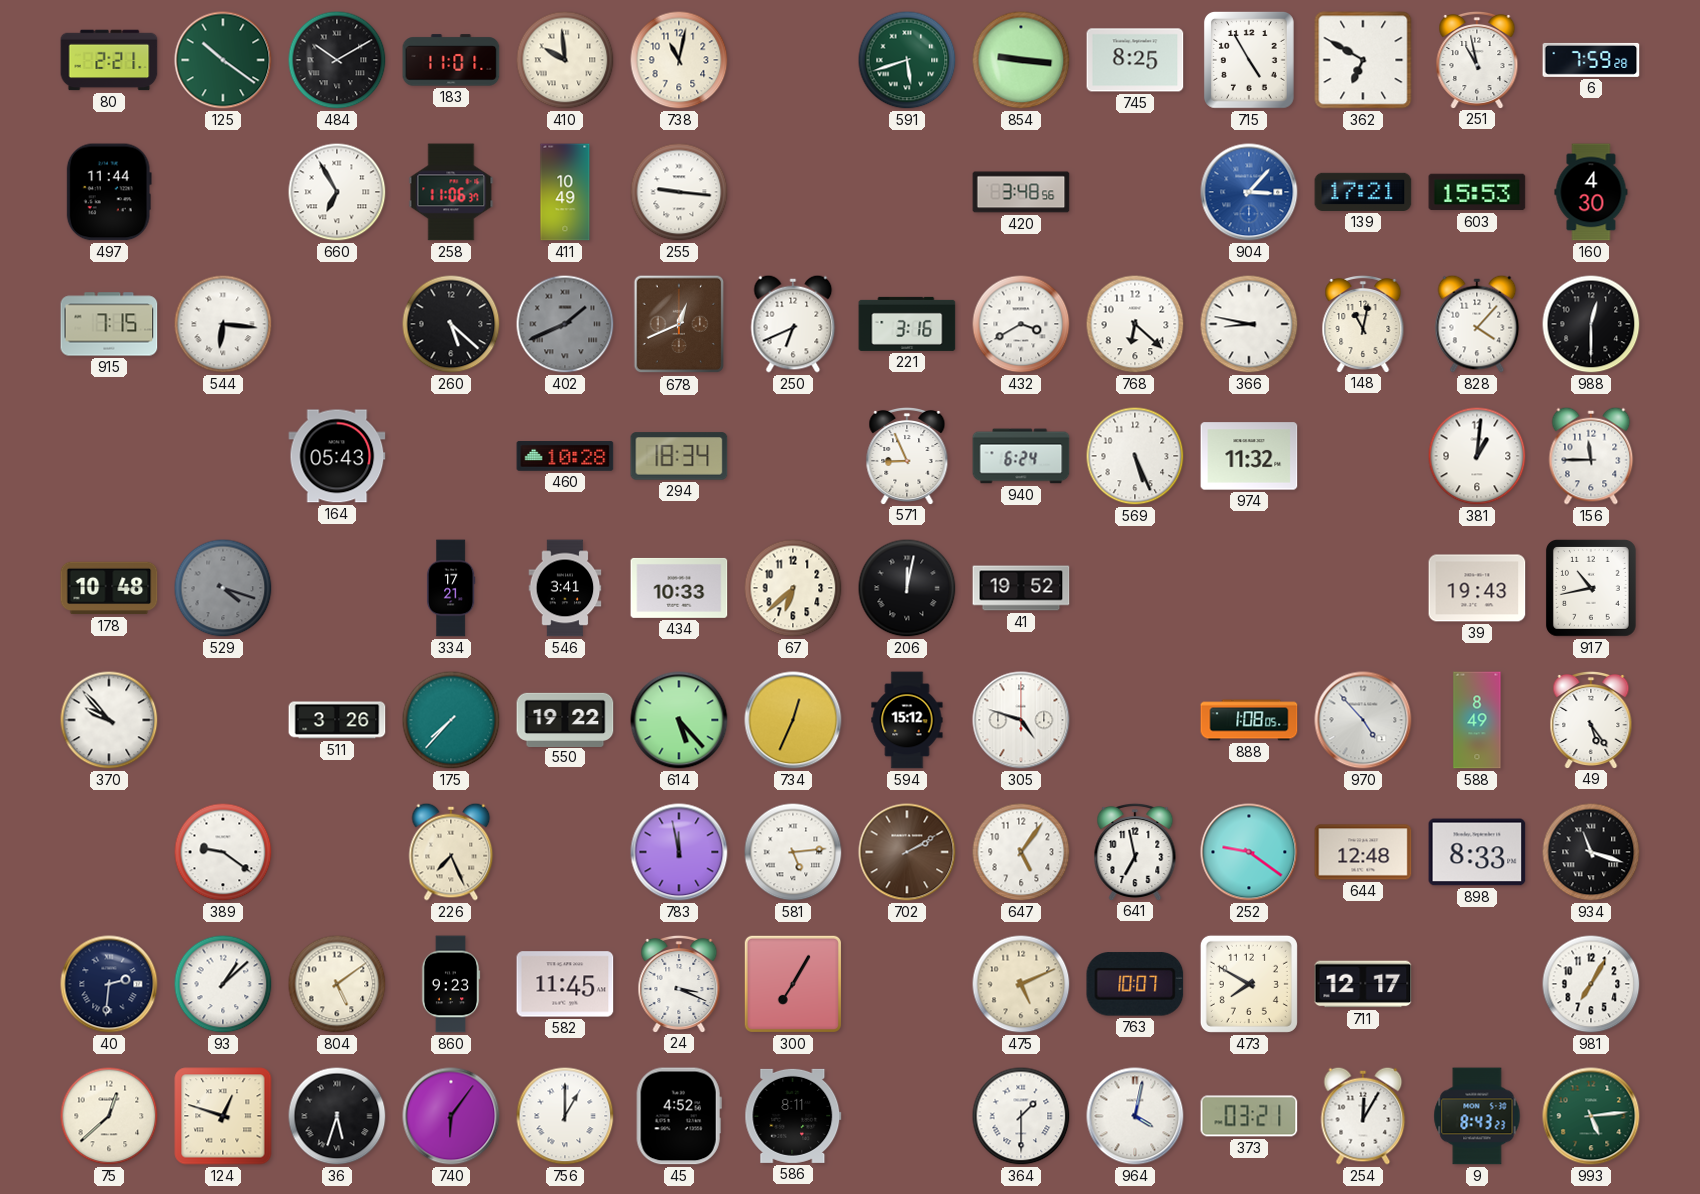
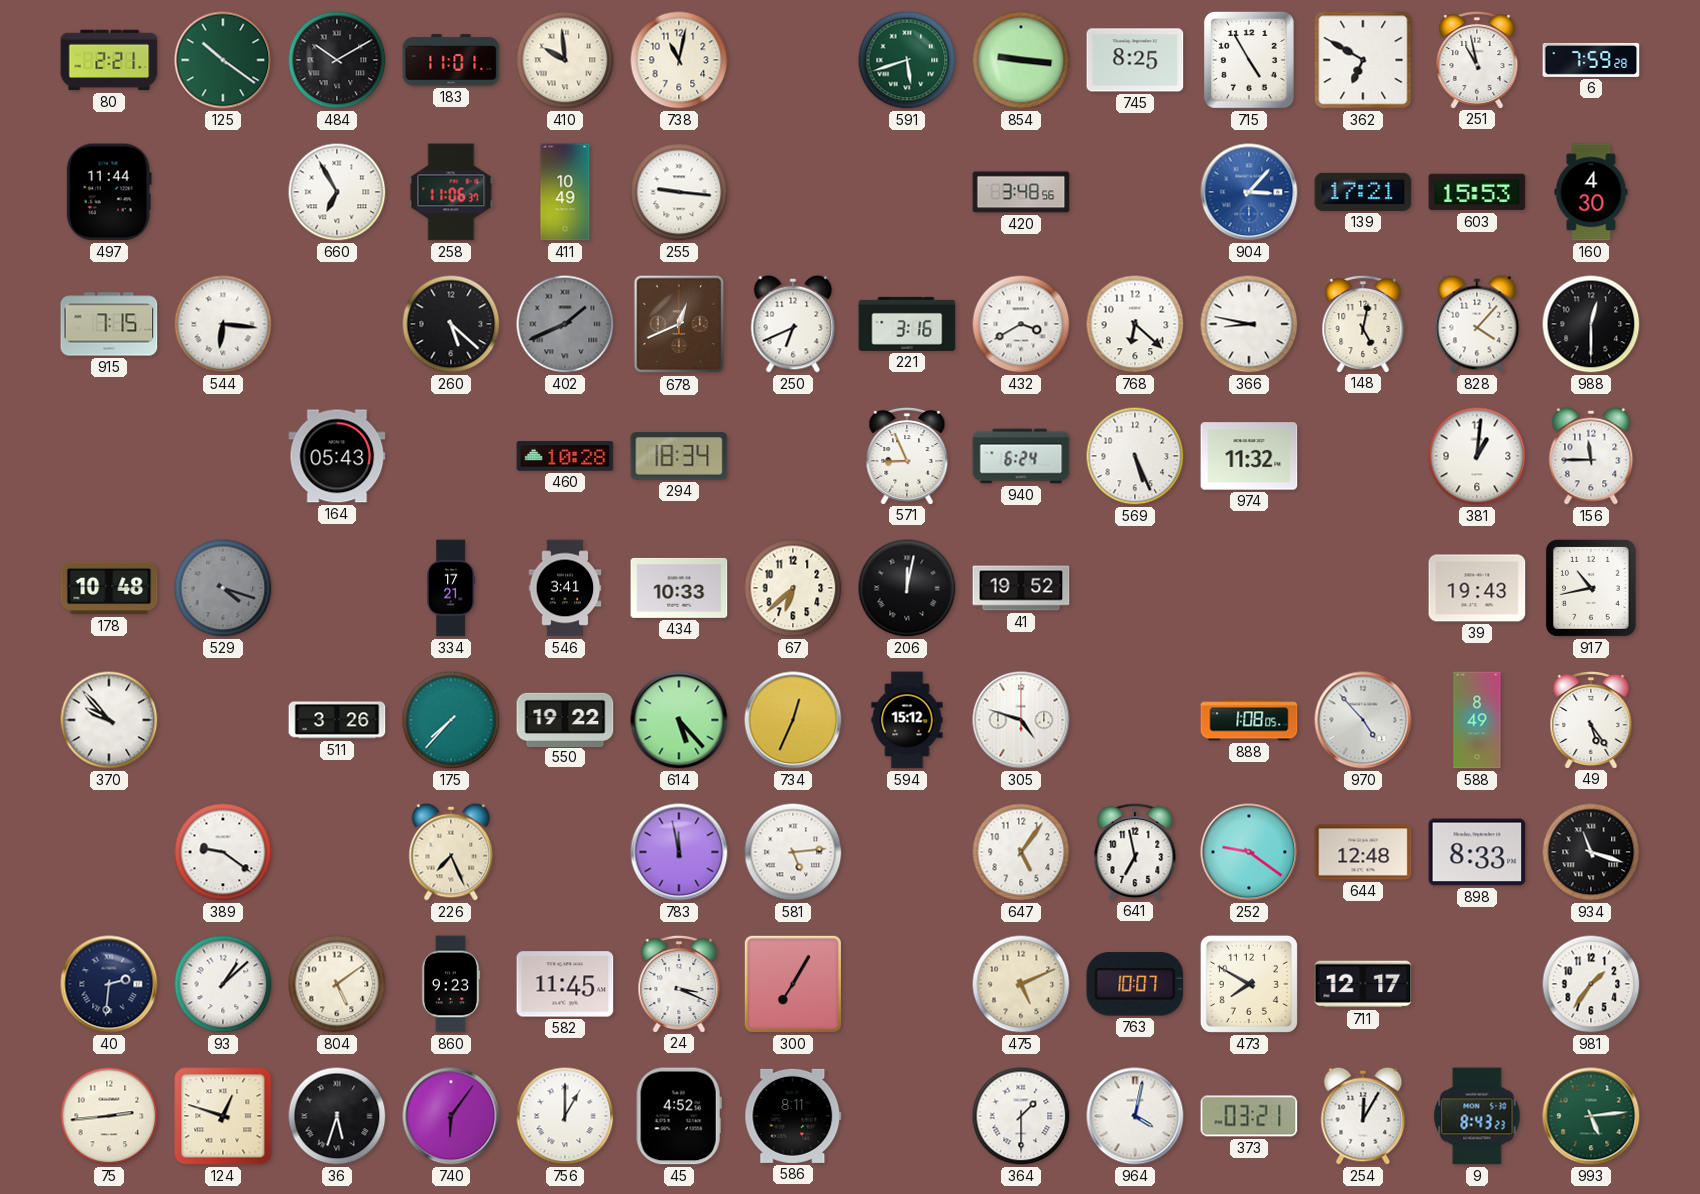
148: 11:02 -> 5:02
702: 2:10 -> none
981: 7:05 -> 1:36
75: 12:38 -> 2:44
